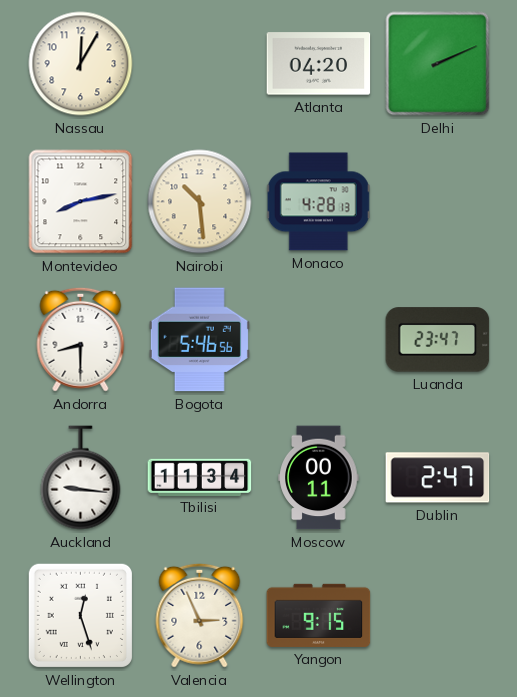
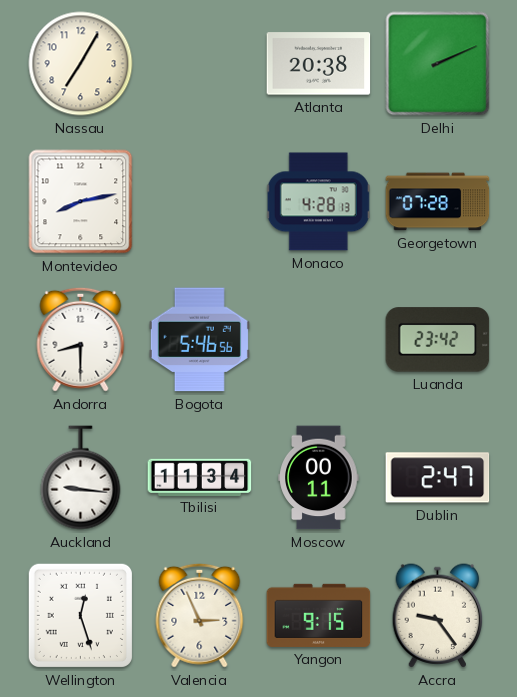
Nassau: 12:05 -> 7:05
Atlanta: 04:20 -> 20:38
Nairobi: 10:29 -> none
Georgetown: none -> 07:28
Luanda: 23:47 -> 23:42
Accra: none -> 9:24
